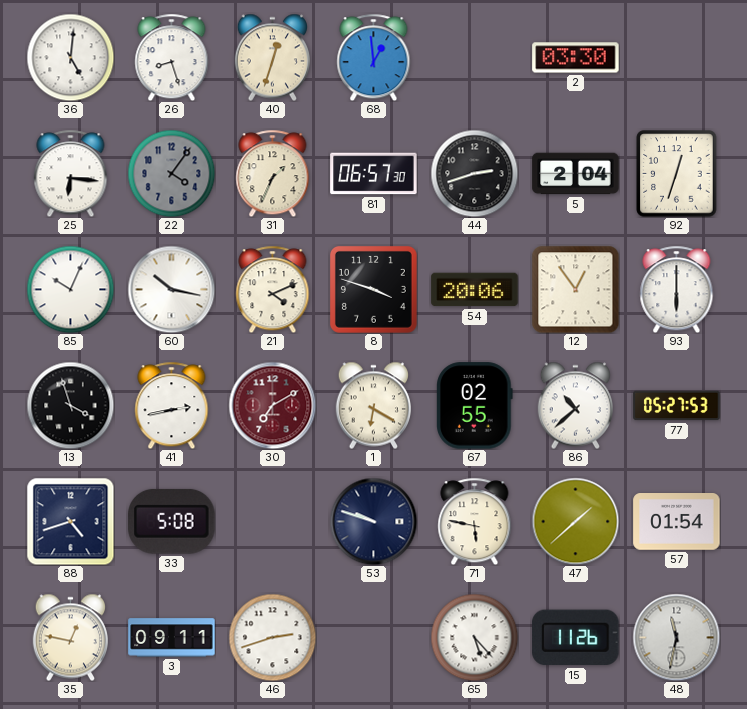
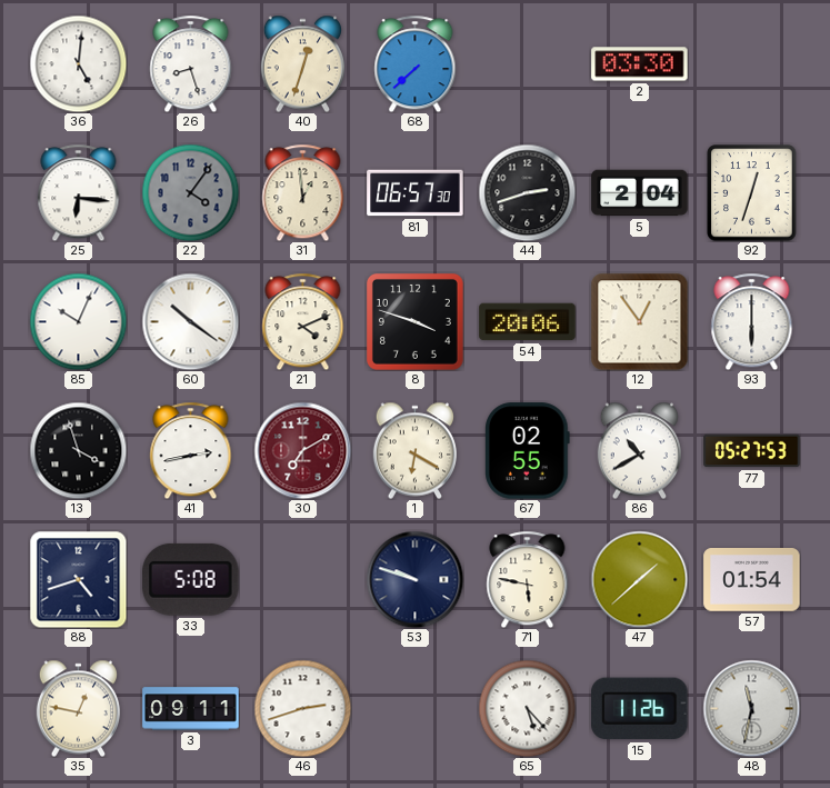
68: 12:59 -> 7:38
31: 1:34 -> 12:59
60: 10:17 -> 10:21
86: 10:38 -> 10:40
